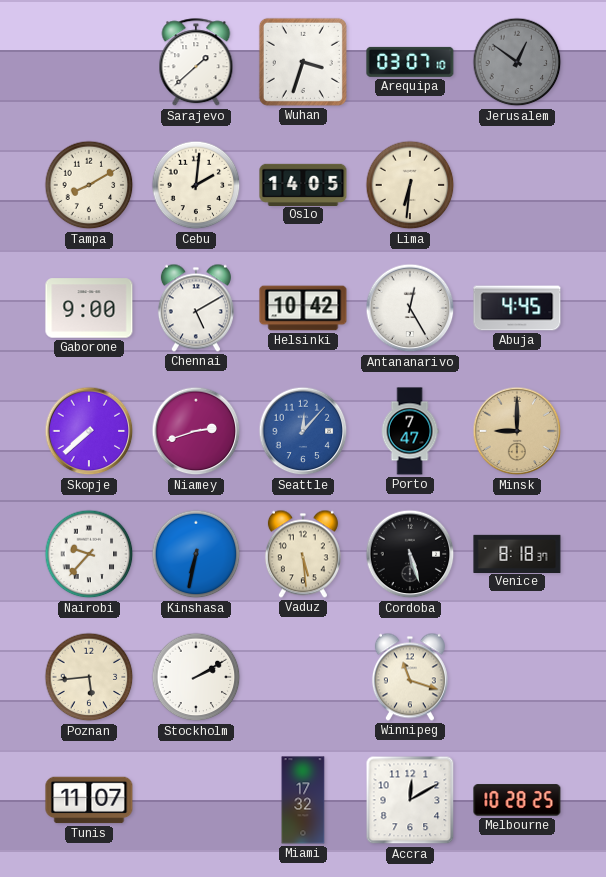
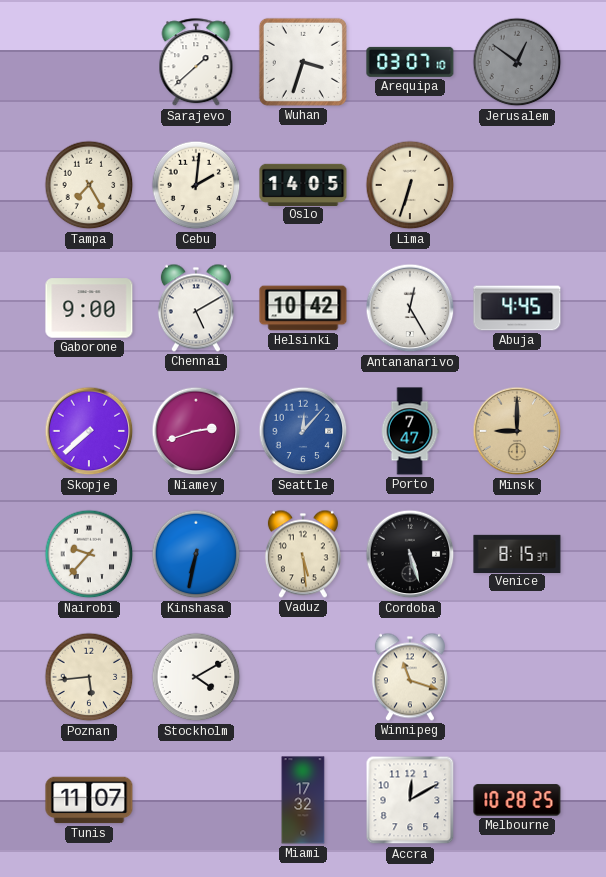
Tampa: 8:10 -> 7:25
Lima: 6:31 -> 6:33
Venice: 8:18 -> 8:15
Stockholm: 2:10 -> 4:10
